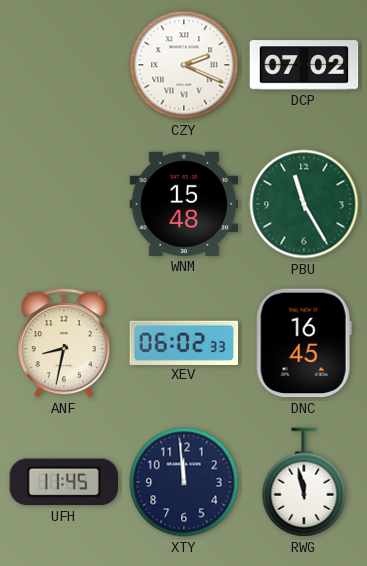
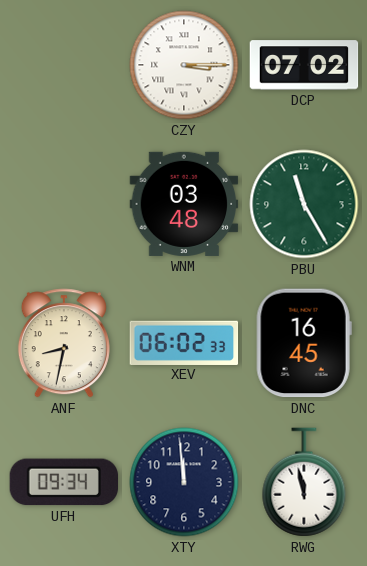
CZY: 2:19 -> 3:15
WNM: 15:48 -> 03:48
UFH: 11:45 -> 09:34
